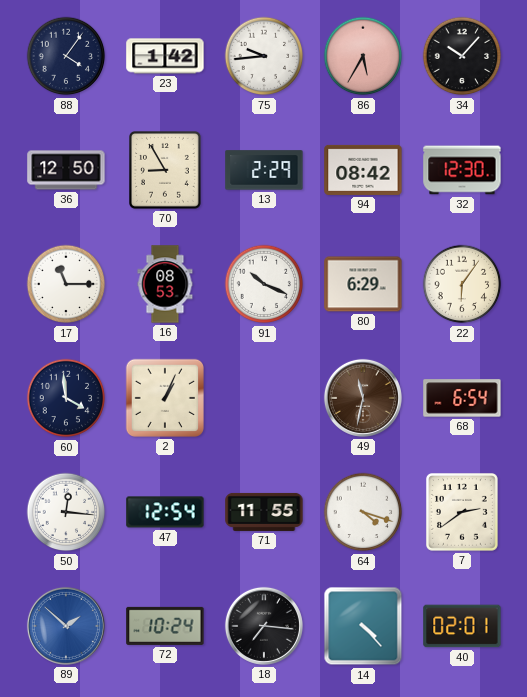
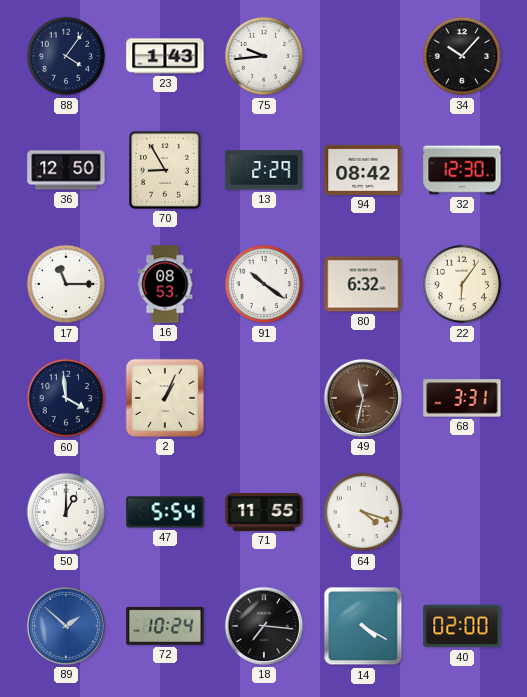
23: 1:42 -> 1:43
86: 5:35 -> none
91: 10:19 -> 10:21
80: 6:29 -> 6:32
68: 6:54 -> 3:31
50: 12:16 -> 1:00
47: 12:54 -> 5:54
7: 2:39 -> none
14: 4:23 -> 4:20
40: 02:01 -> 02:00
